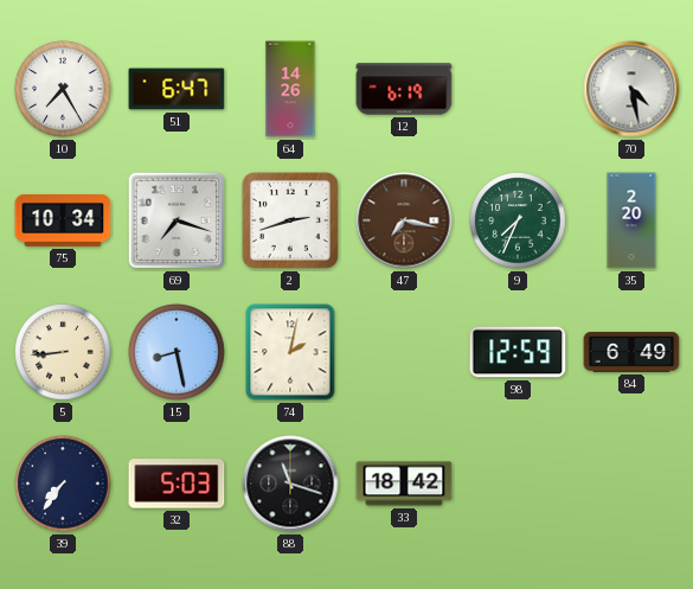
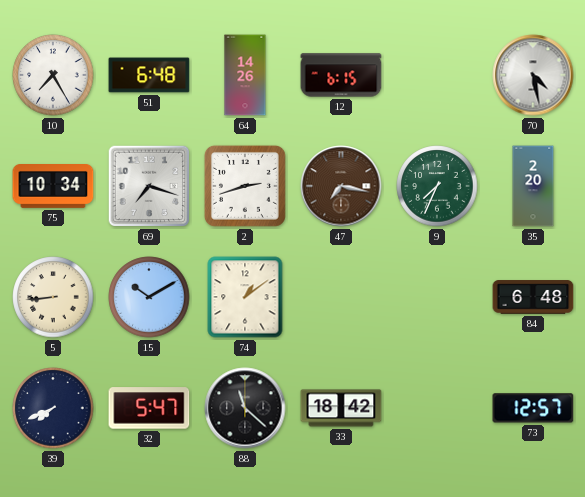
51: 6:47 -> 6:48
12: 6:19 -> 6:15
15: 8:28 -> 10:10
74: 2:02 -> 1:09
98: 12:59 -> none
84: 6:49 -> 6:48
39: 7:36 -> 7:41
32: 5:03 -> 5:47
88: 11:18 -> 11:22
73: none -> 12:57
